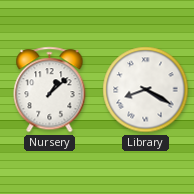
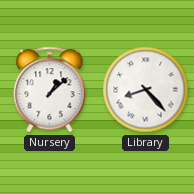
Library: 8:20 -> 8:23
